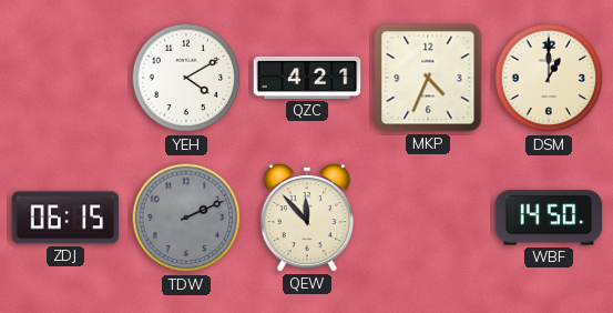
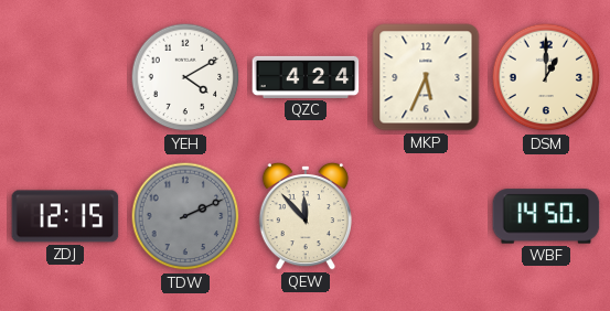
QZC: 4:21 -> 4:24
MKP: 4:34 -> 5:34
ZDJ: 06:15 -> 12:15
